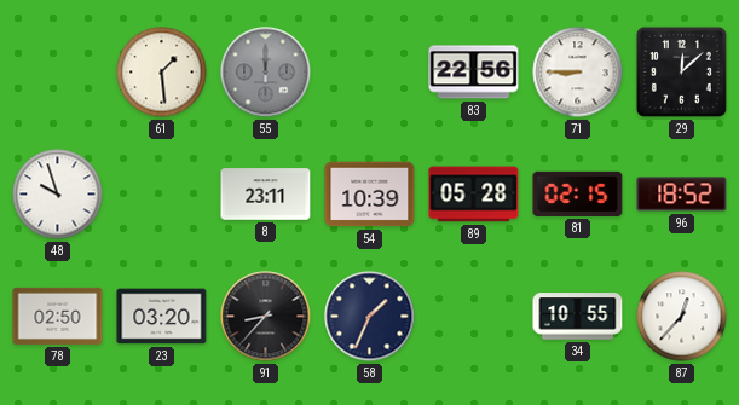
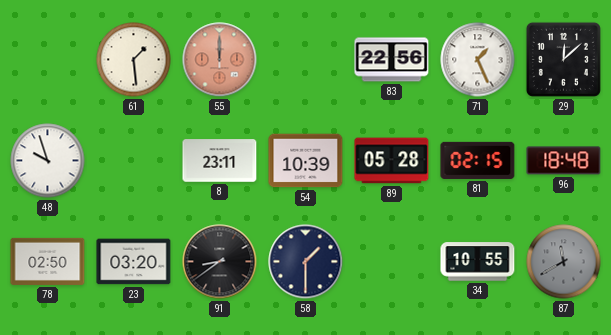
55 dial: grey -> salmon
71: 8:45 -> 1:26
96: 18:52 -> 18:48
91: 8:37 -> 8:39
58: 1:34 -> 1:30
87: 12:37 -> 11:40
87 dial: white -> grey
